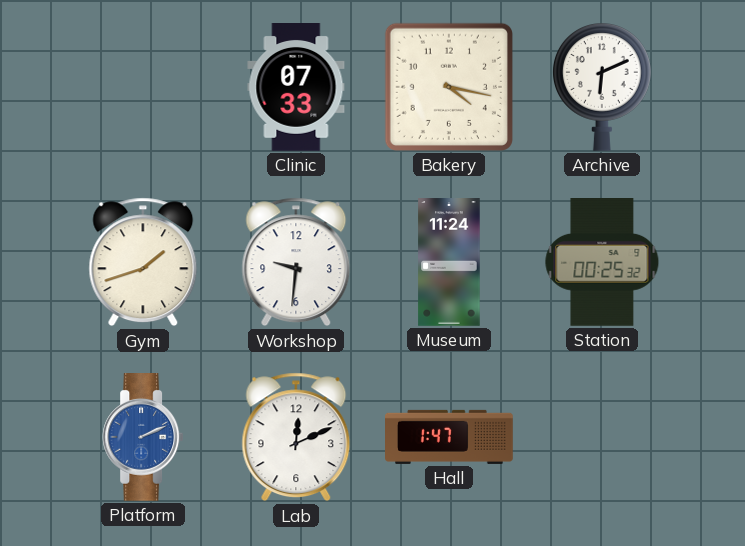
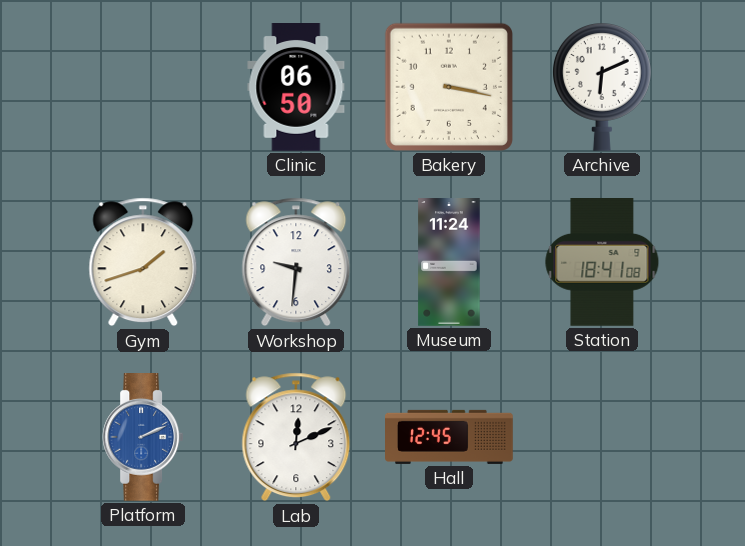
Clinic: 07:33 -> 06:50
Bakery: 4:17 -> 3:17
Station: 00:25 -> 18:41
Hall: 1:47 -> 12:45
